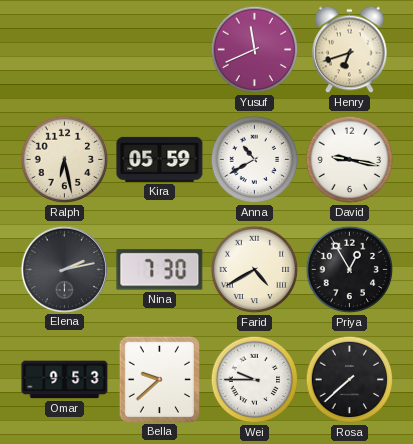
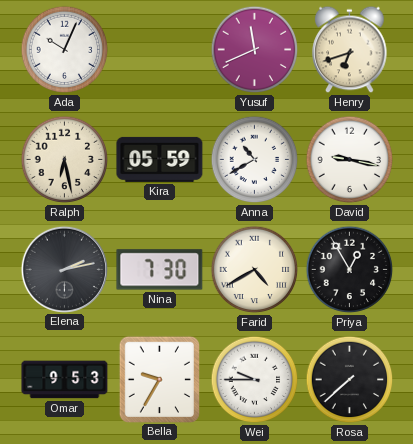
Ada: none -> 10:04
Bella: 9:38 -> 9:35
